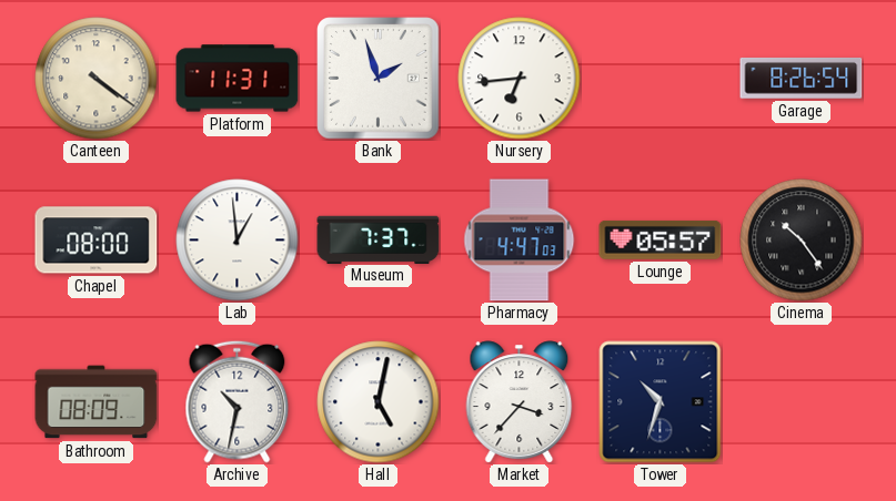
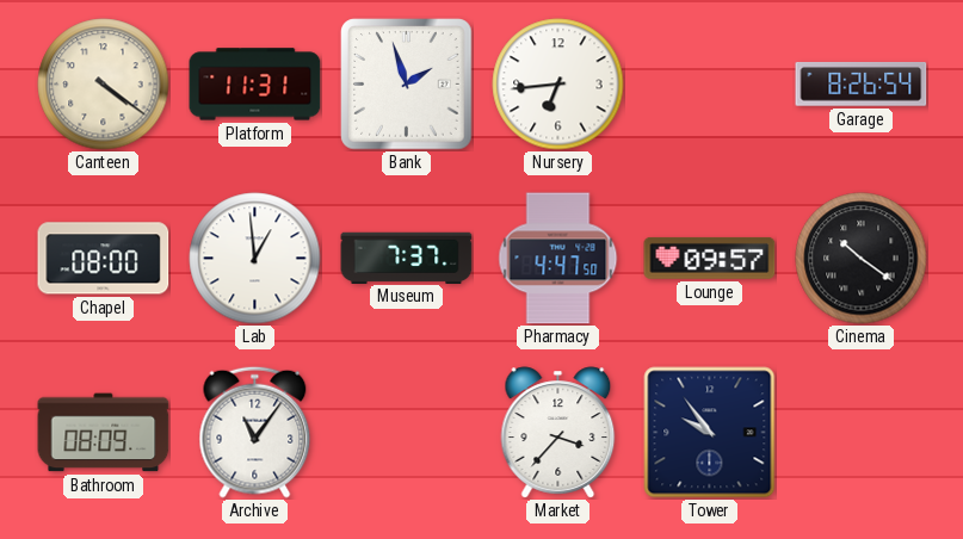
Pharmacy: 4:47:03 -> 4:47:50
Lounge: 05:57 -> 09:57
Cinema: 10:24 -> 10:21
Archive: 10:32 -> 11:06
Hall: 5:02 -> none
Tower: 10:33 -> 9:54
